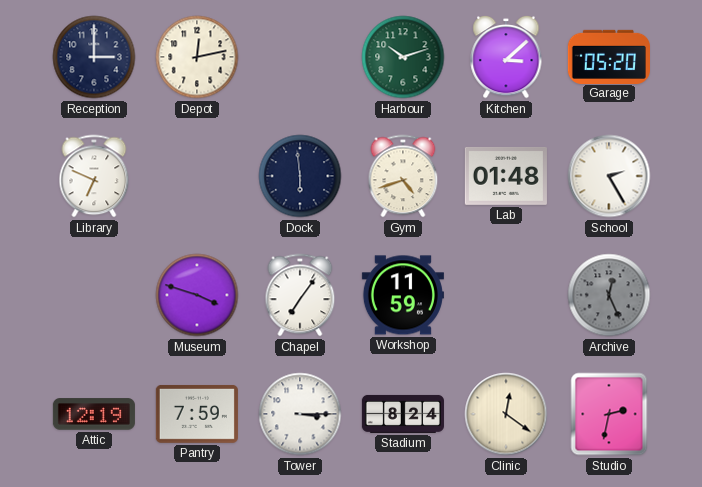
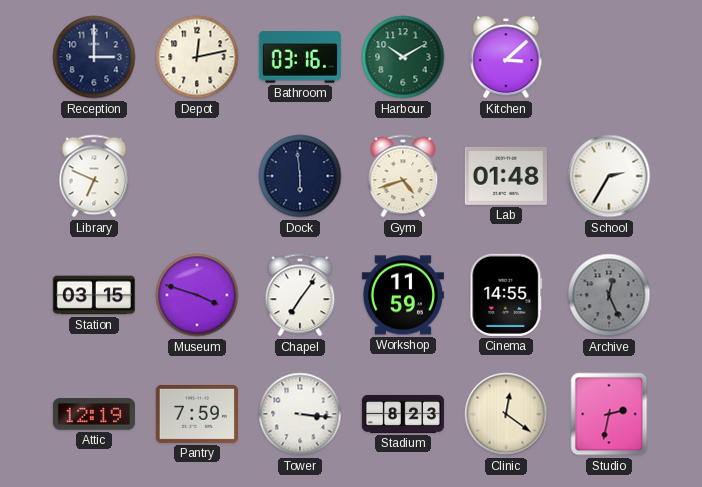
Bathroom: none -> 03:16
Harbour: 10:12 -> 10:10
Garage: 05:20 -> none
School: 2:25 -> 2:35
Station: none -> 03:15
Cinema: none -> 14:55
Tower: 3:15 -> 3:16
Stadium: 8:24 -> 8:23
